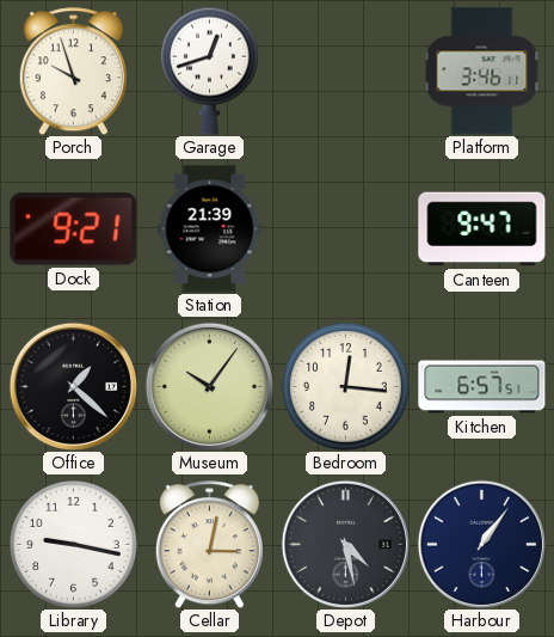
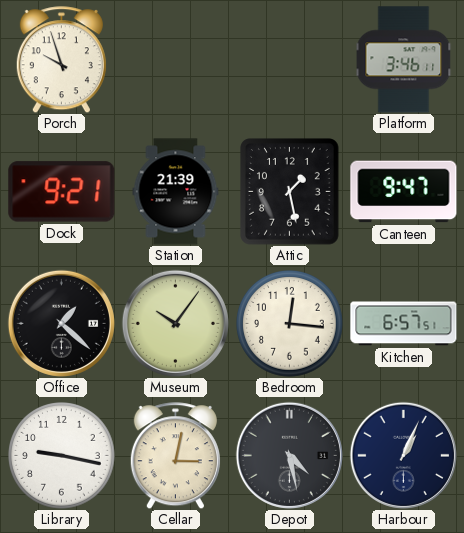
Garage: 12:42 -> none
Attic: none -> 1:28
Harbour: 1:06 -> 1:04
